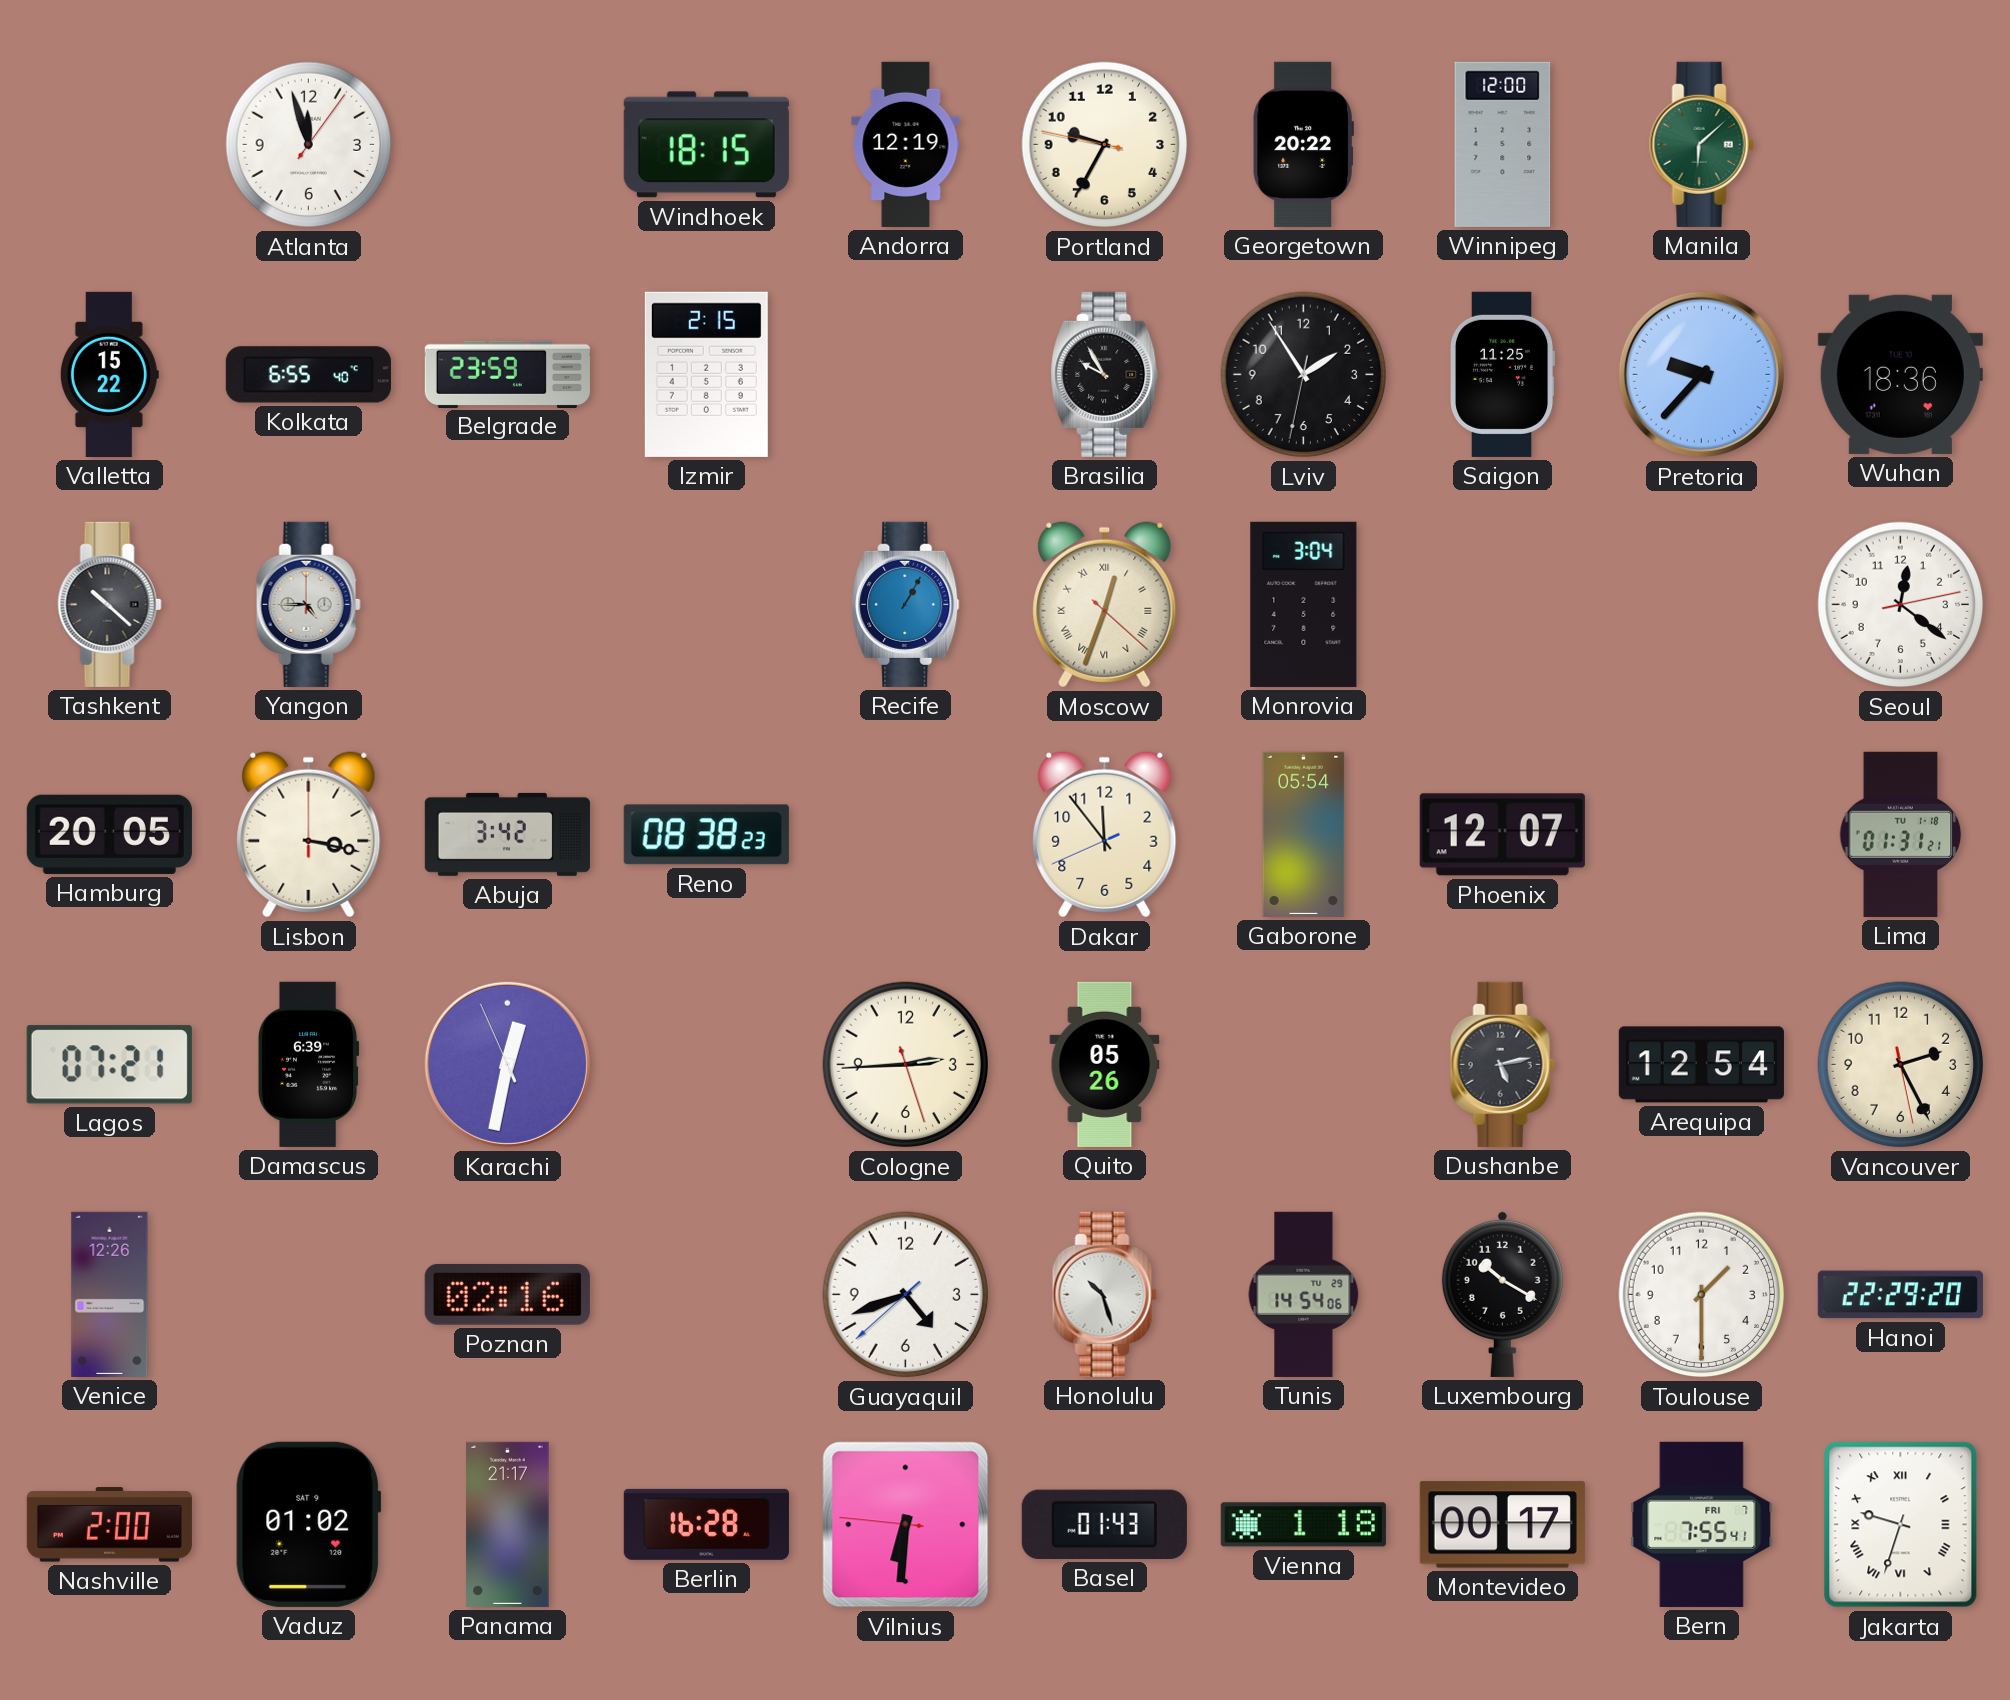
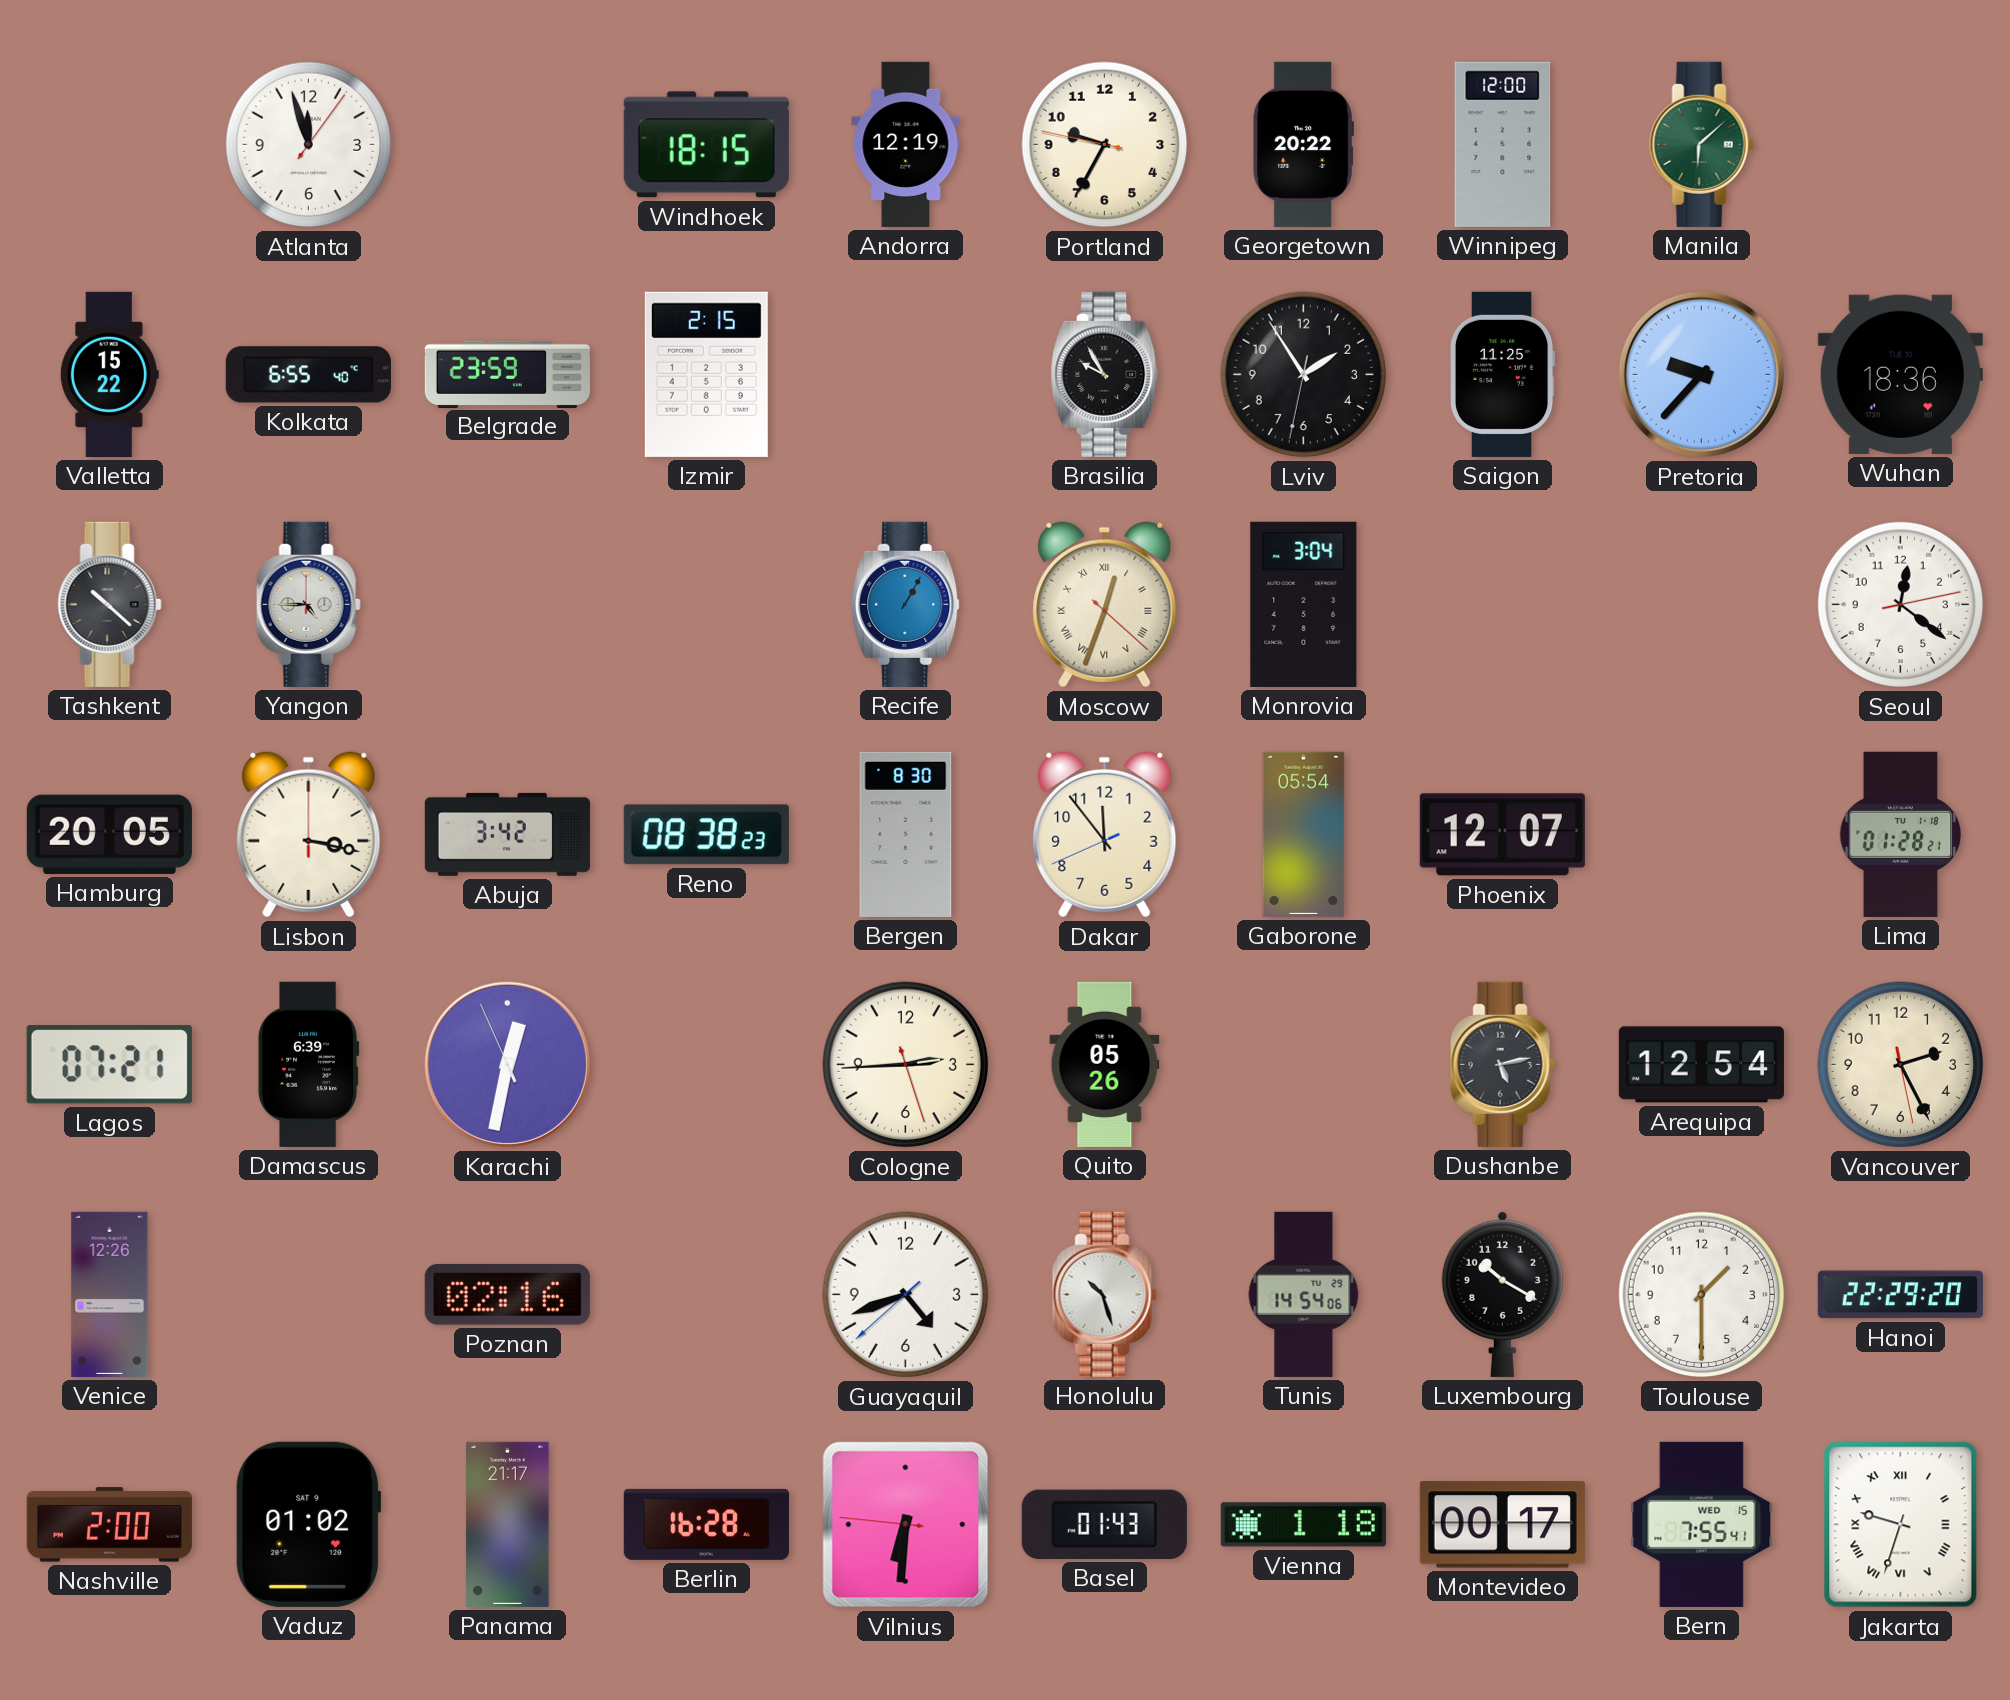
Bergen: none -> 8:30
Lima: 01:31 -> 01:28
Bern date: FRI 7 -> WED 15
